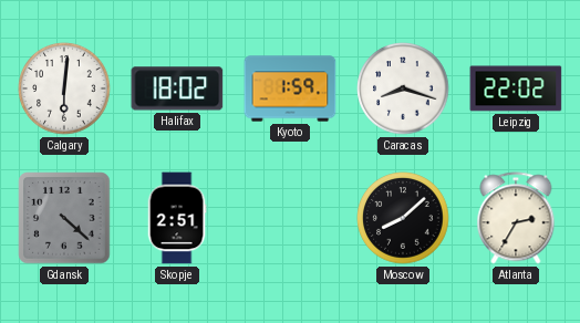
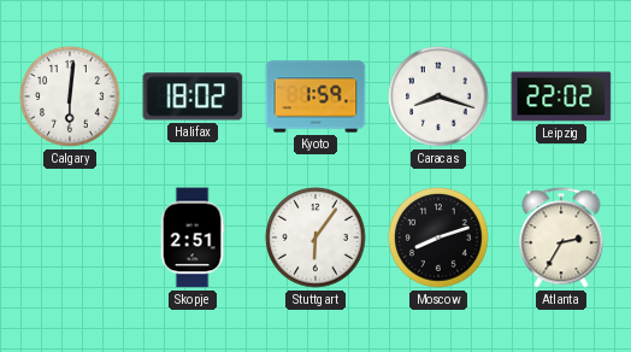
Gdansk: 4:22 -> none
Stuttgart: none -> 6:06
Moscow: 8:08 -> 8:12
